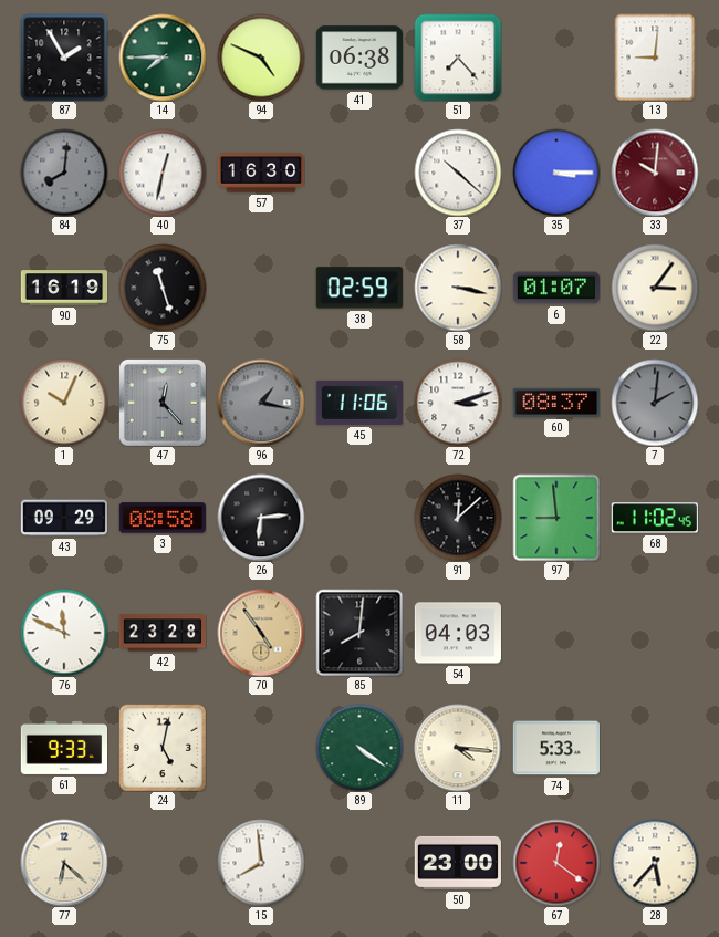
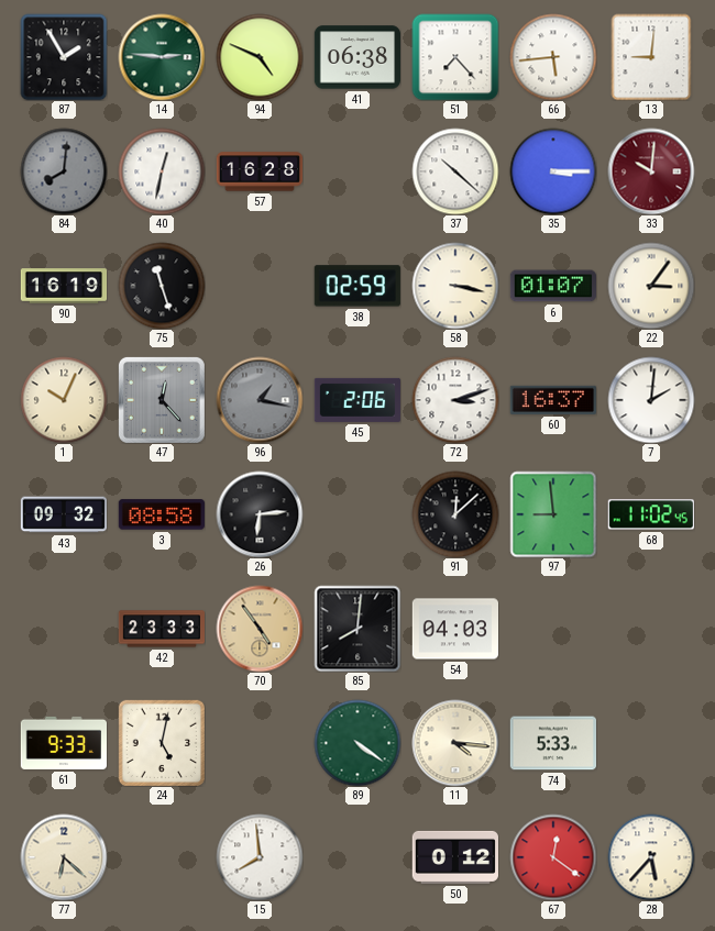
14: 7:45 -> 2:46
66: none -> 5:44
57: 16:30 -> 16:28
45: 11:06 -> 2:06
60: 08:37 -> 16:37
7 dial: grey -> white
43: 09:29 -> 09:32
76: 11:49 -> none
42: 23:28 -> 23:33
50: 23:00 -> 0:12
